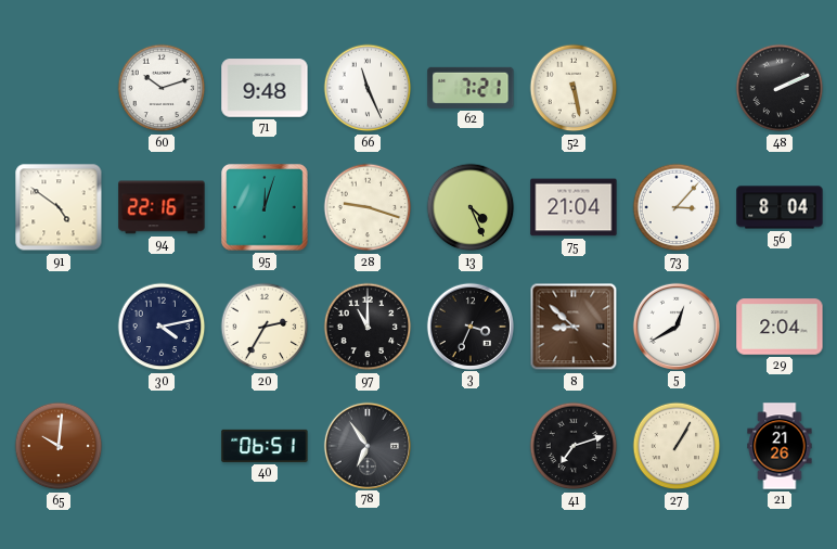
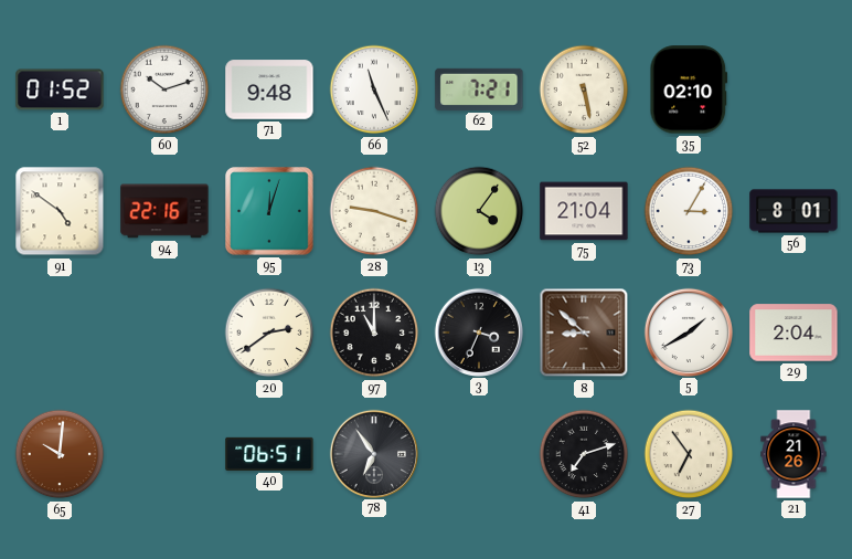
1: none -> 01:52
35: none -> 02:10
48: 2:11 -> none
13: 4:26 -> 4:06
73: 3:07 -> 3:05
56: 8:04 -> 8:01
30: 4:13 -> none
20: 2:35 -> 2:39
5: 12:40 -> 1:40
27: 1:05 -> 6:54
